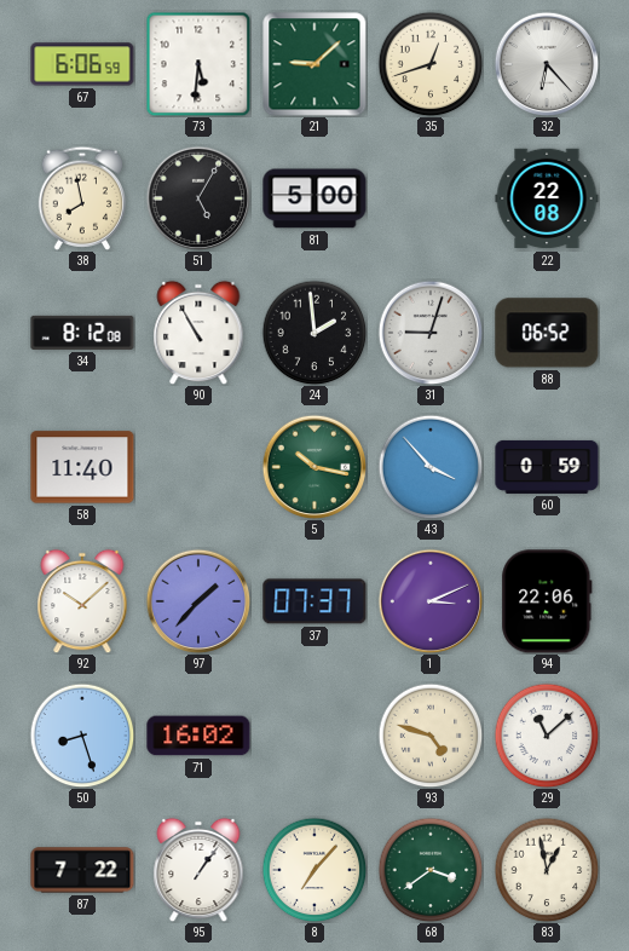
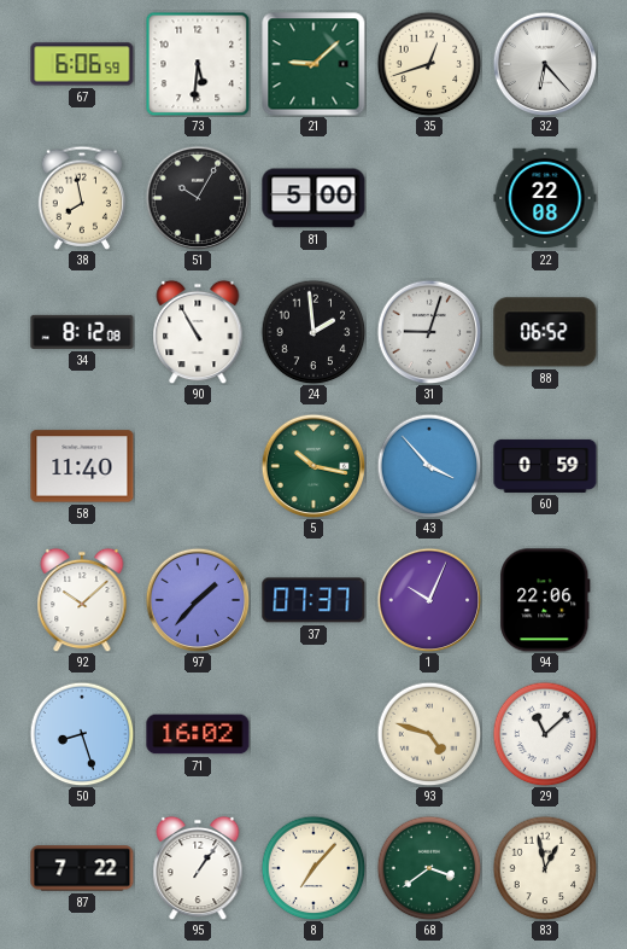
51: 5:05 -> 10:05
1: 3:11 -> 10:04
